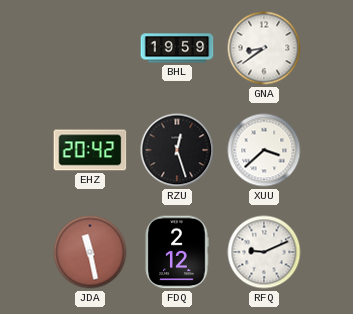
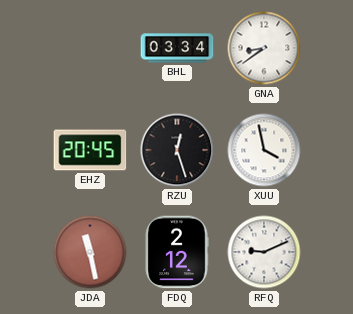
BHL: 19:59 -> 03:34
EHZ: 20:42 -> 20:45
XUU: 3:38 -> 3:58
